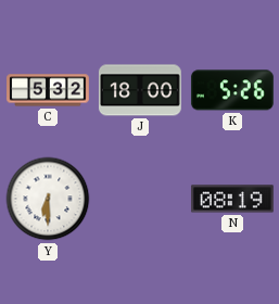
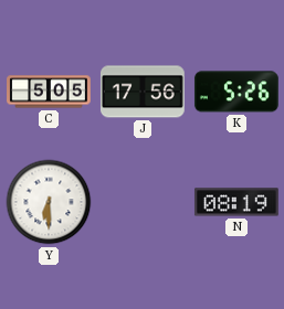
C: 5:32 -> 5:05
J: 18:00 -> 17:56
